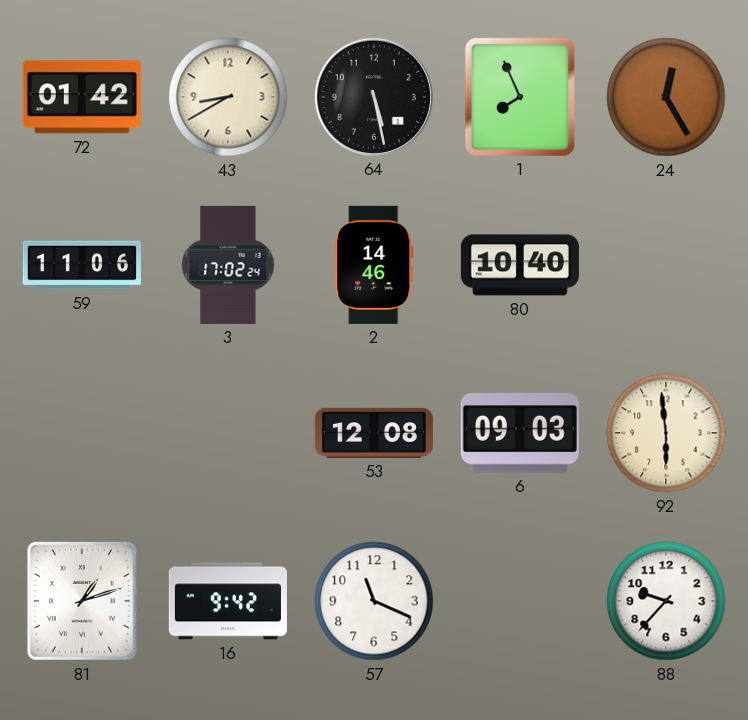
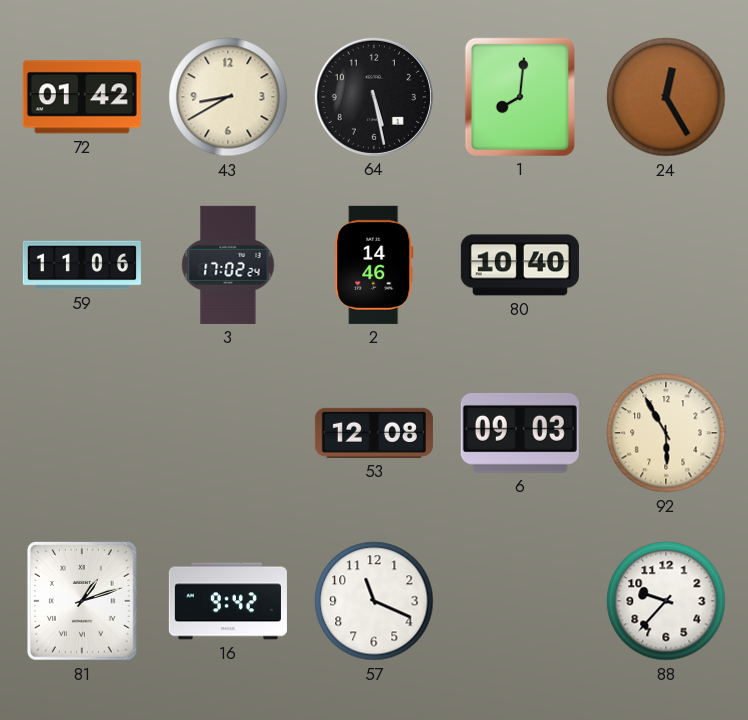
1: 7:56 -> 8:01
92: 5:59 -> 5:55
